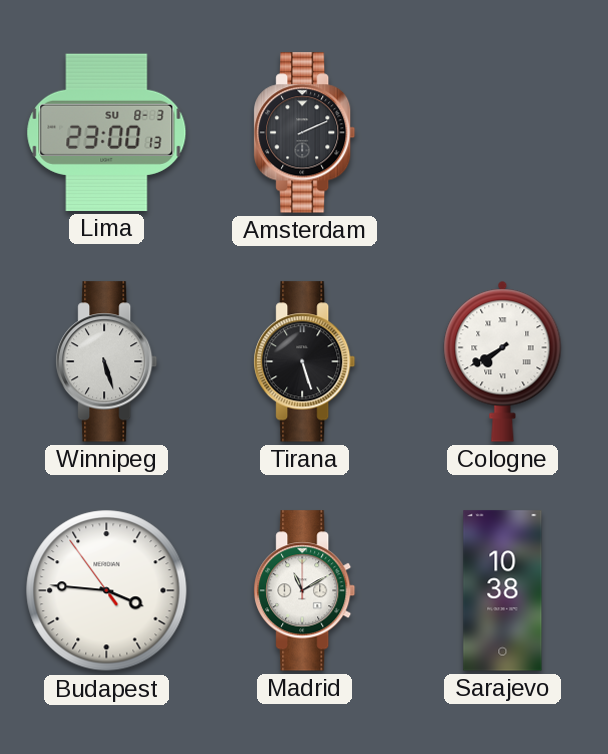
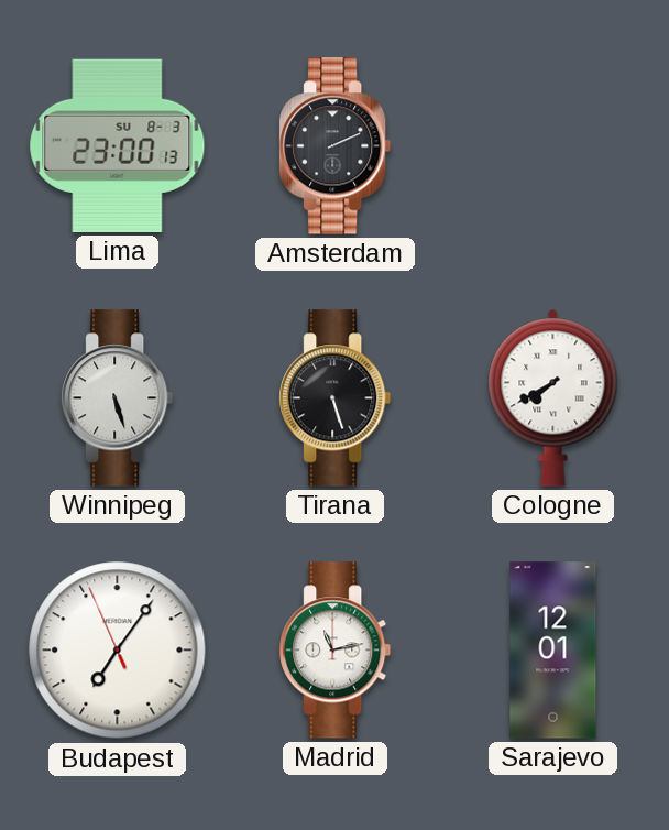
Budapest: 3:45 -> 7:05
Madrid: 11:10 -> 11:13
Sarajevo: 10:38 -> 12:01
